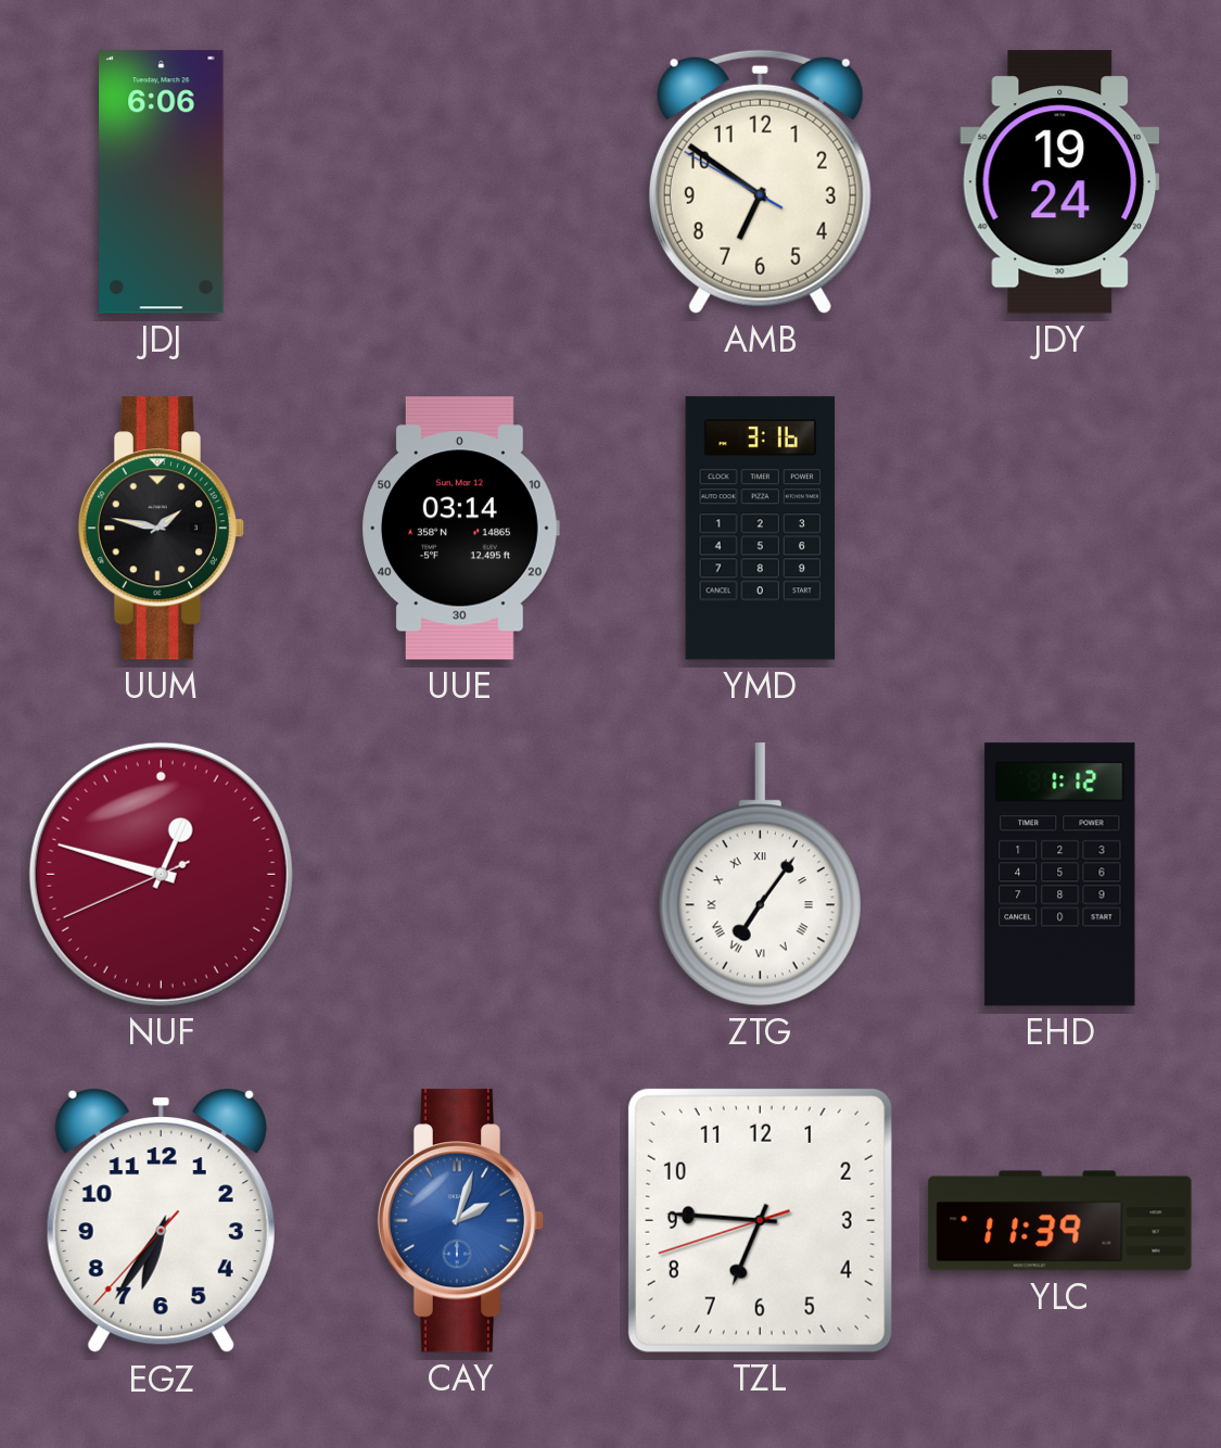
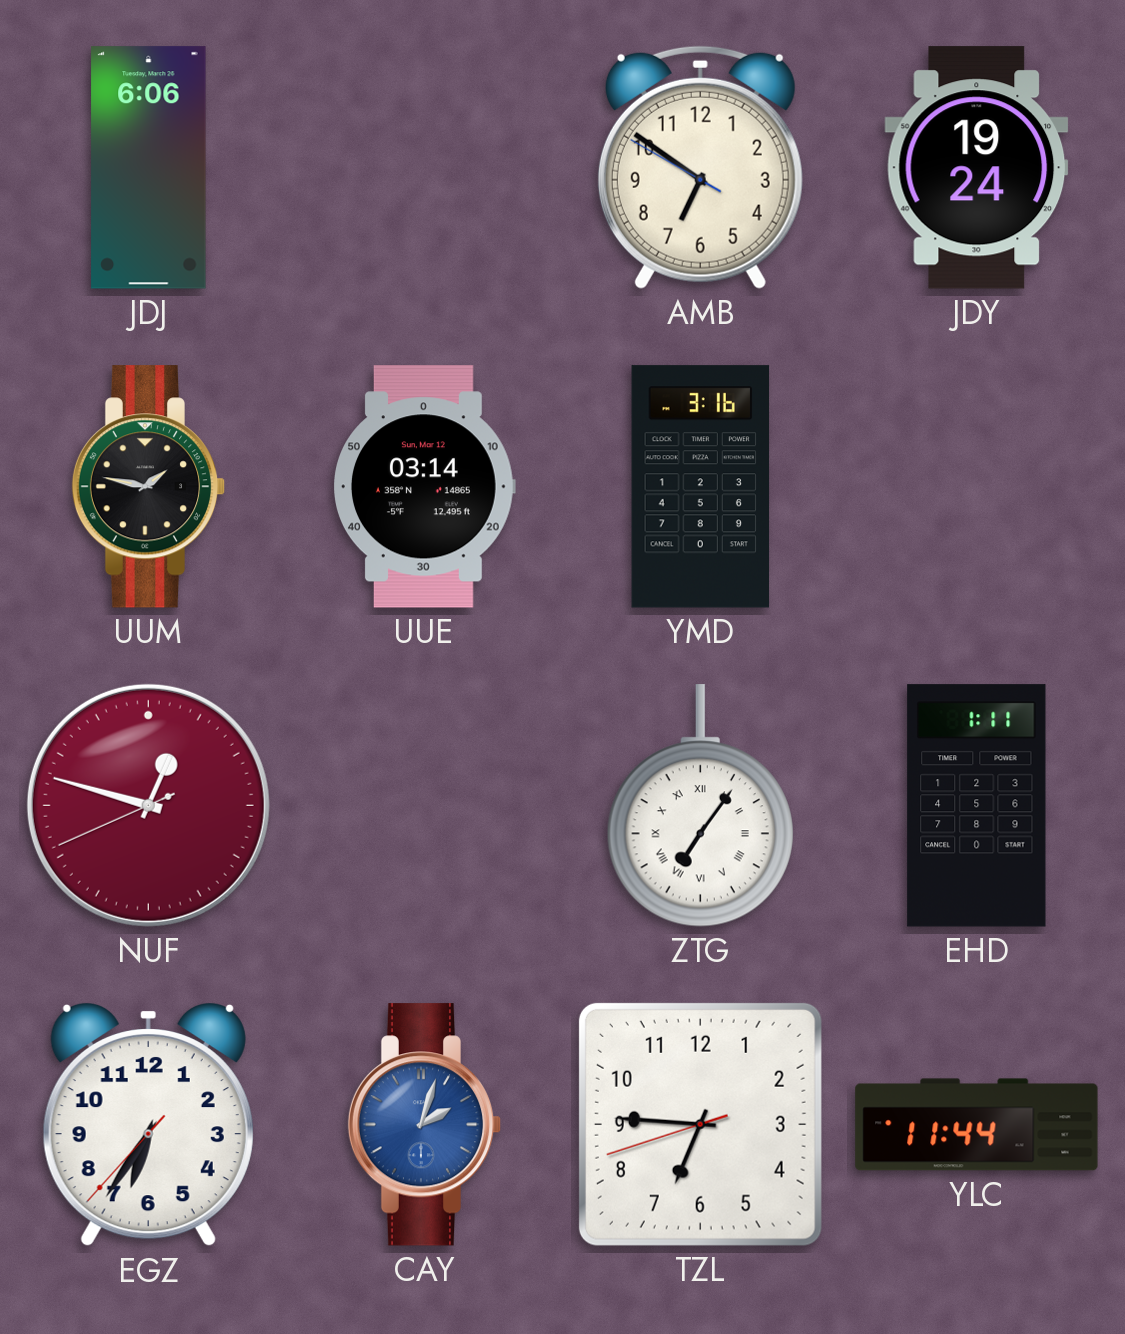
EHD: 1:12 -> 1:11
YLC: 11:39 -> 11:44
